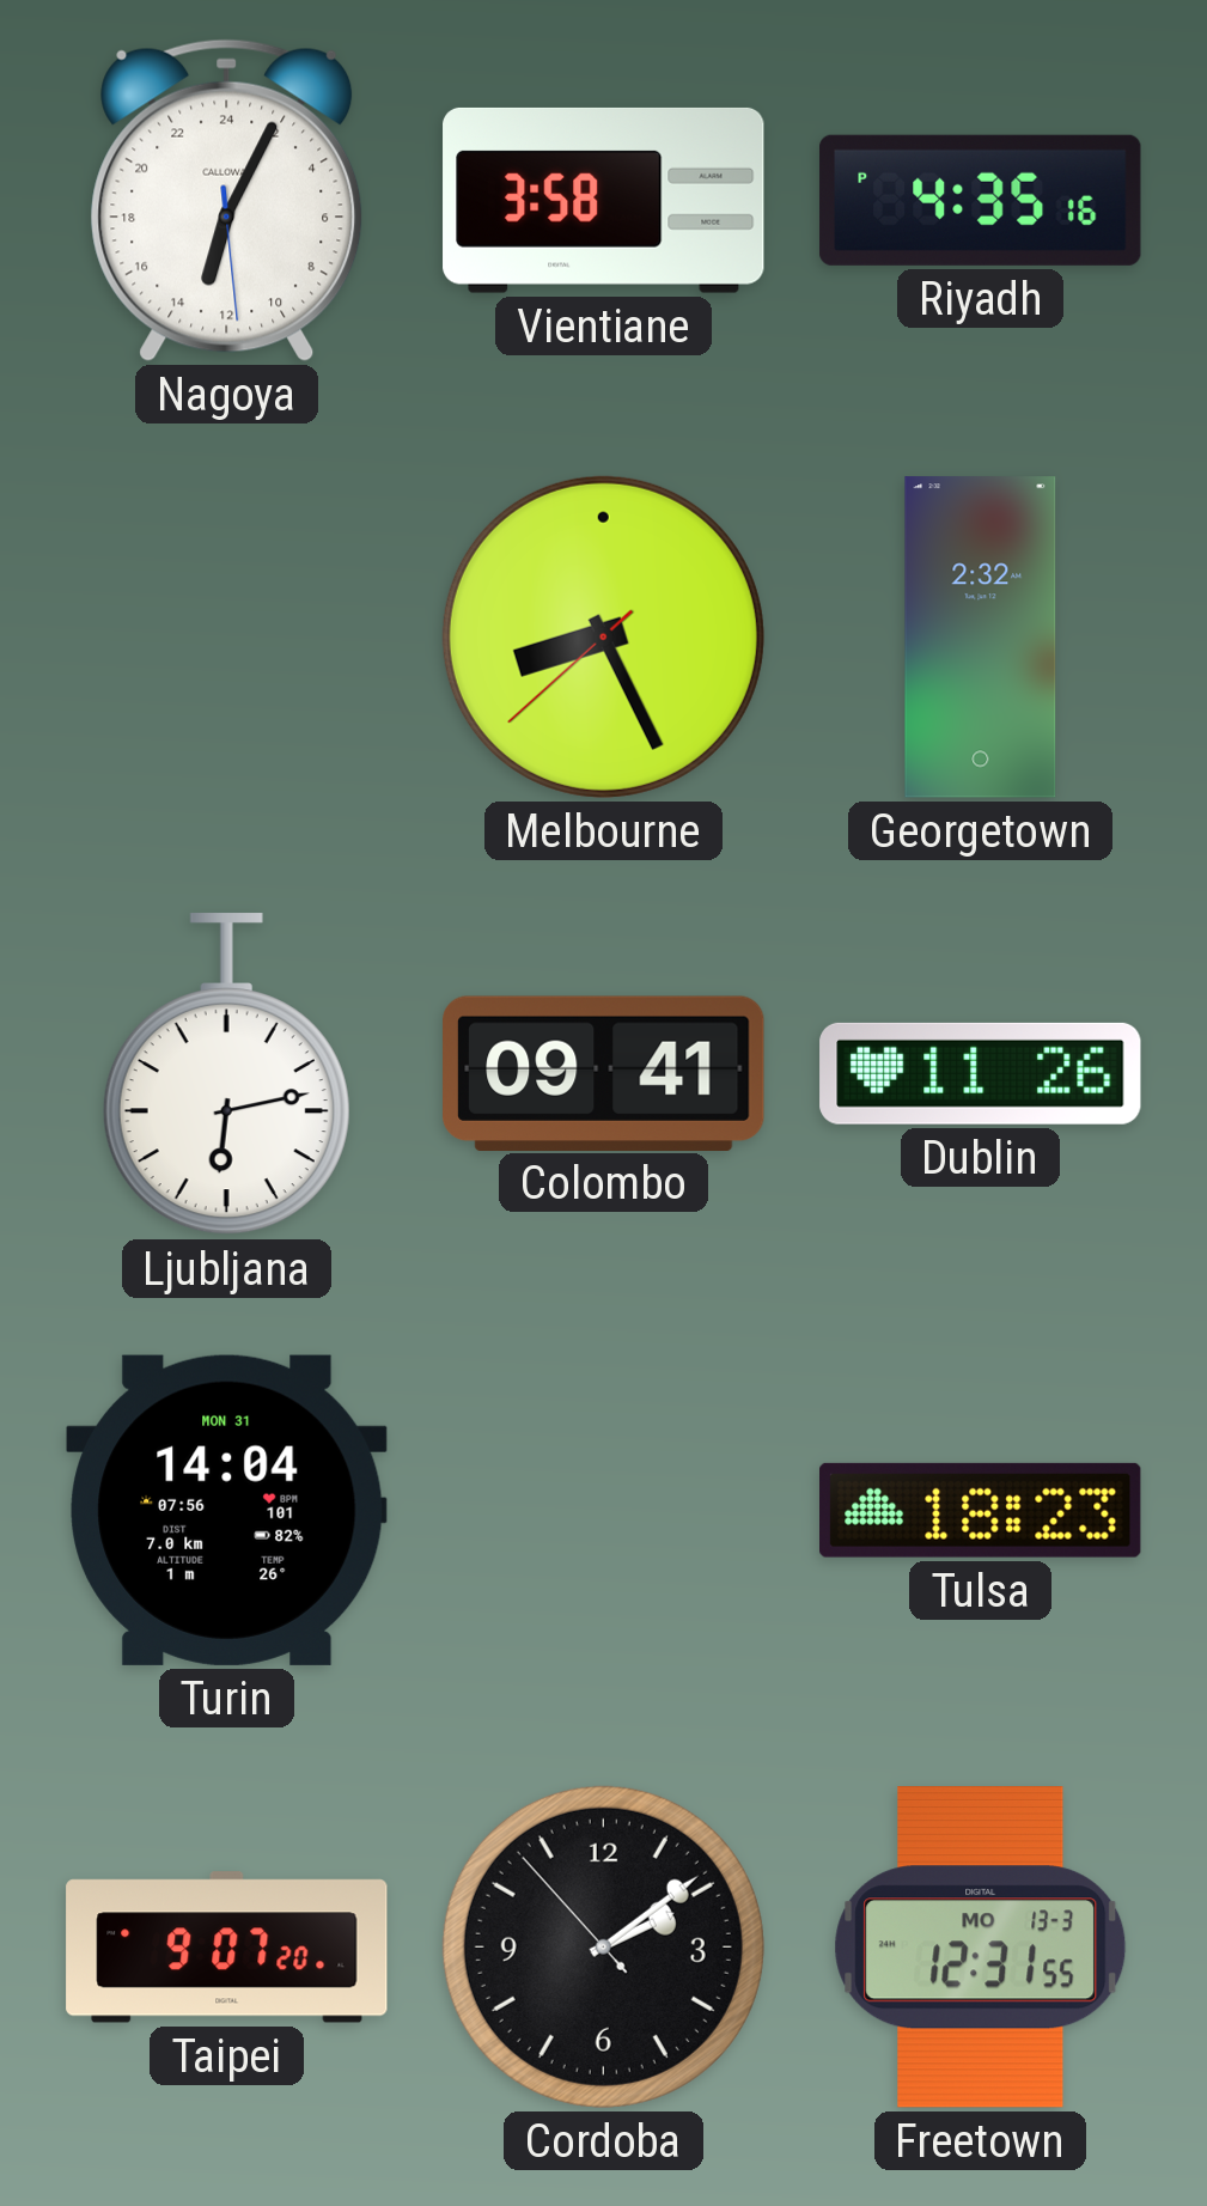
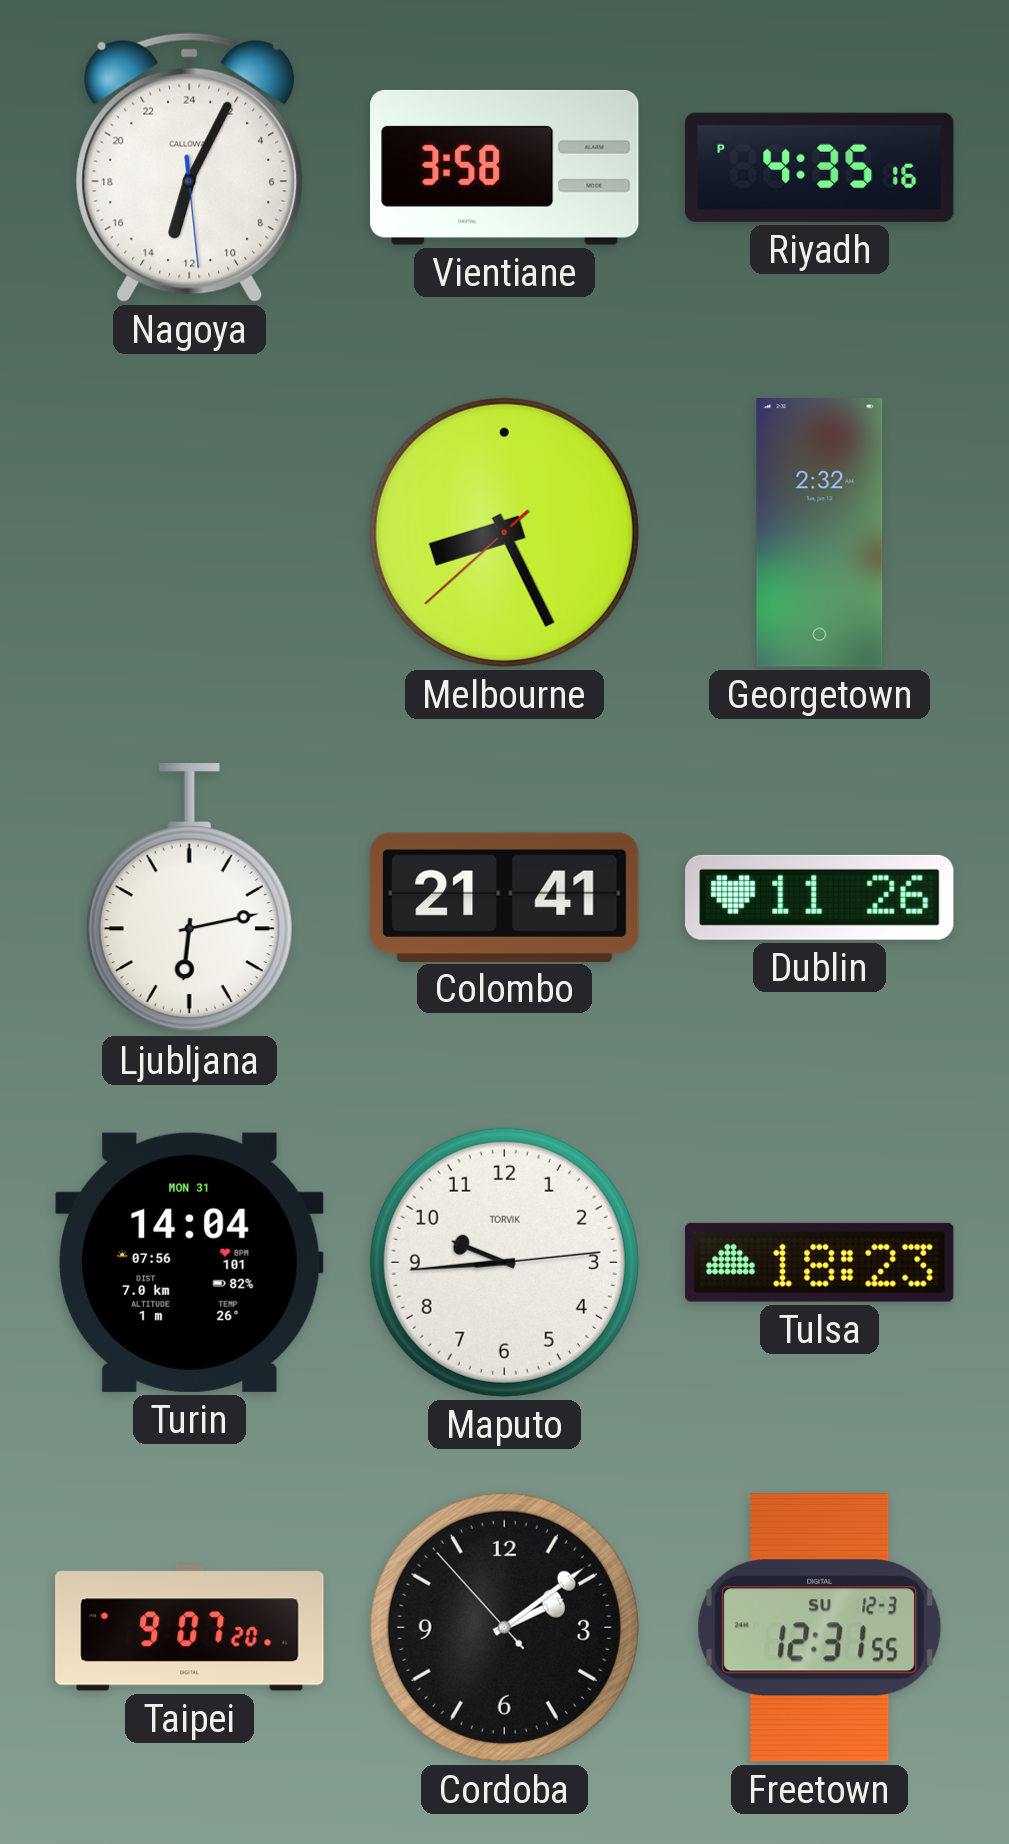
Colombo: 09:41 -> 21:41
Maputo: none -> 9:44
Freetown date: MO 13-3 -> SU 12-3
